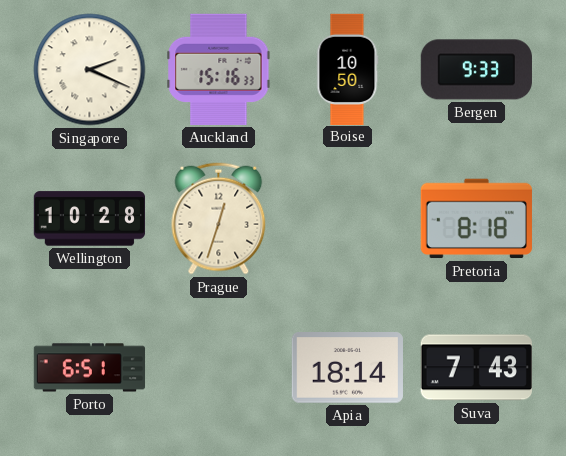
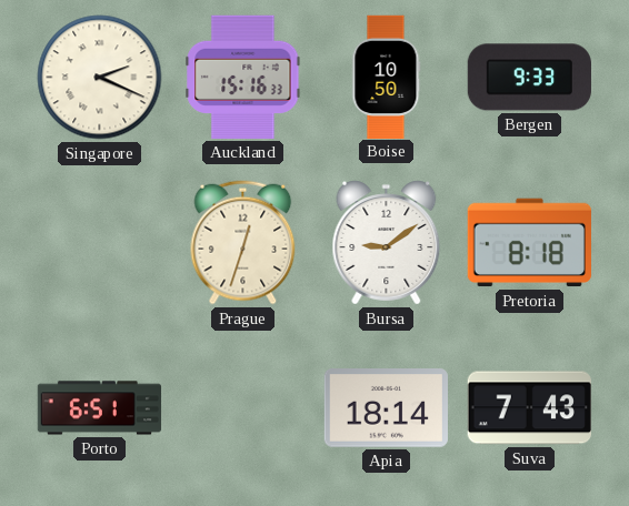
Wellington: 10:28 -> none
Bursa: none -> 9:09
